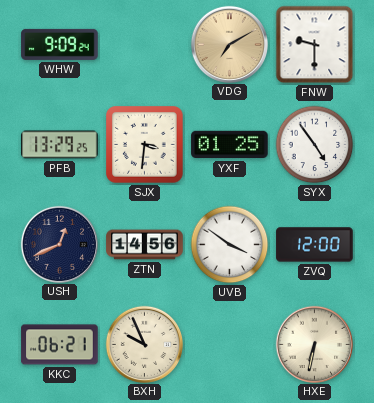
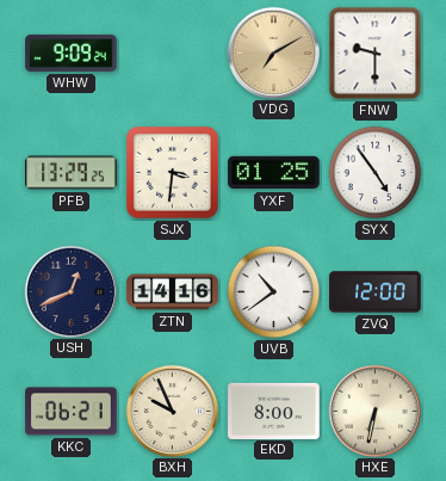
ZTN: 14:56 -> 14:16
UVB: 3:51 -> 10:39
EKD: none -> 8:00
